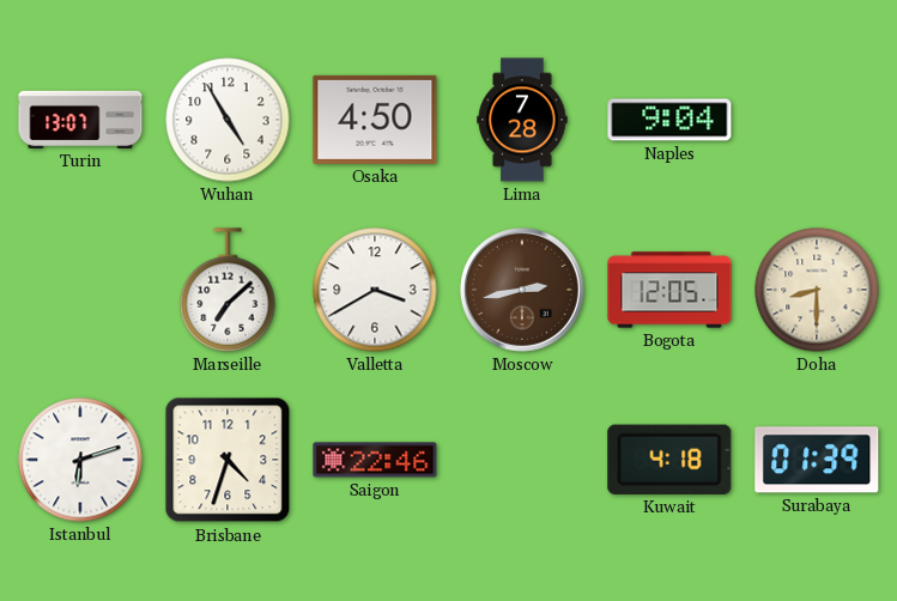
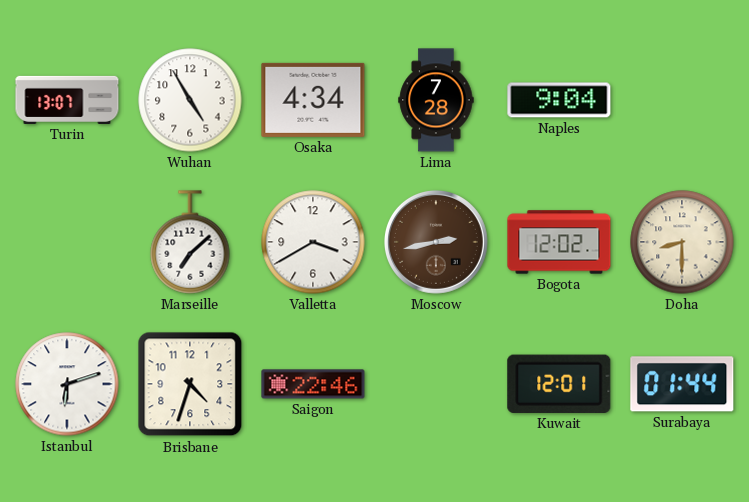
Osaka: 4:50 -> 4:34
Bogota: 12:05 -> 12:02
Kuwait: 4:18 -> 12:01
Surabaya: 01:39 -> 01:44
